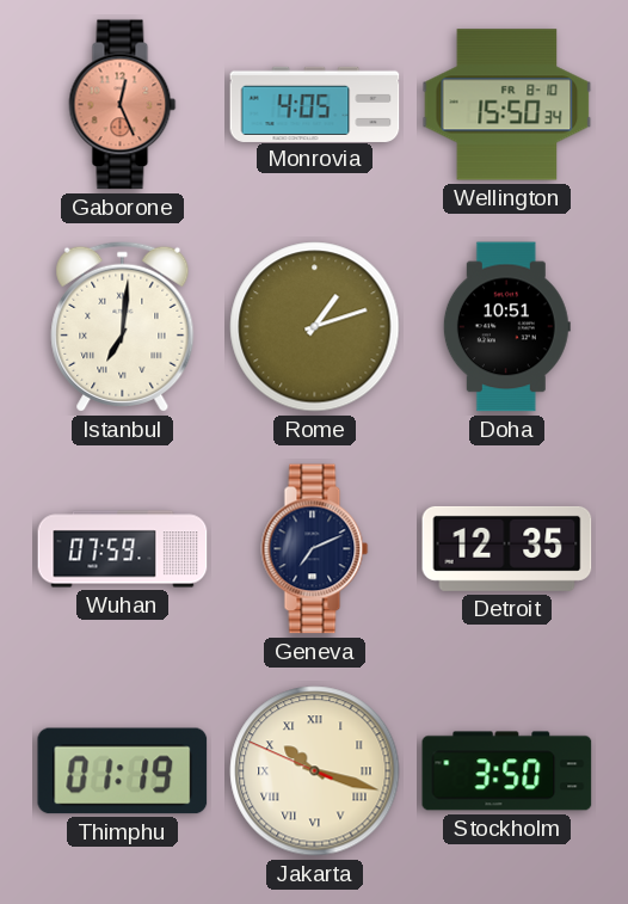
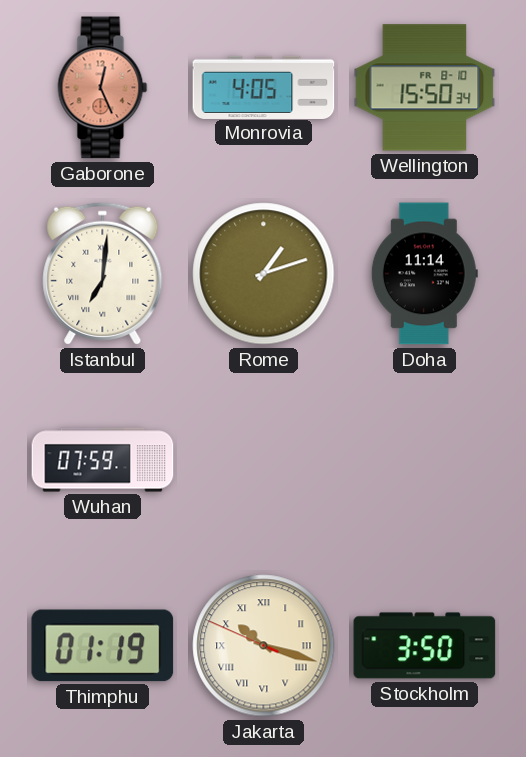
Doha: 10:51 -> 11:14
Geneva: 7:11 -> none
Detroit: 12:35 -> none
